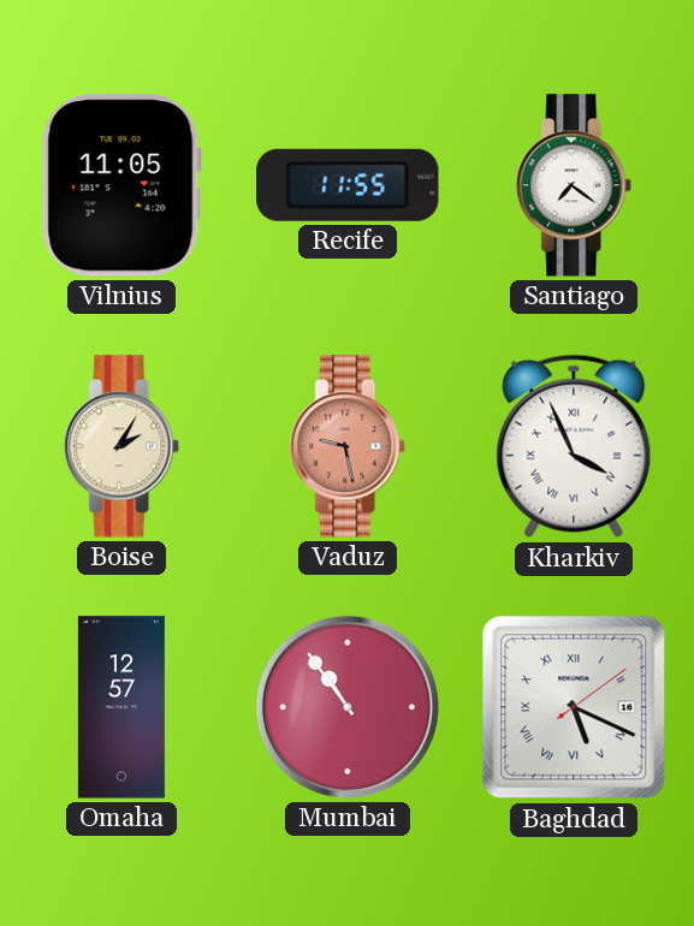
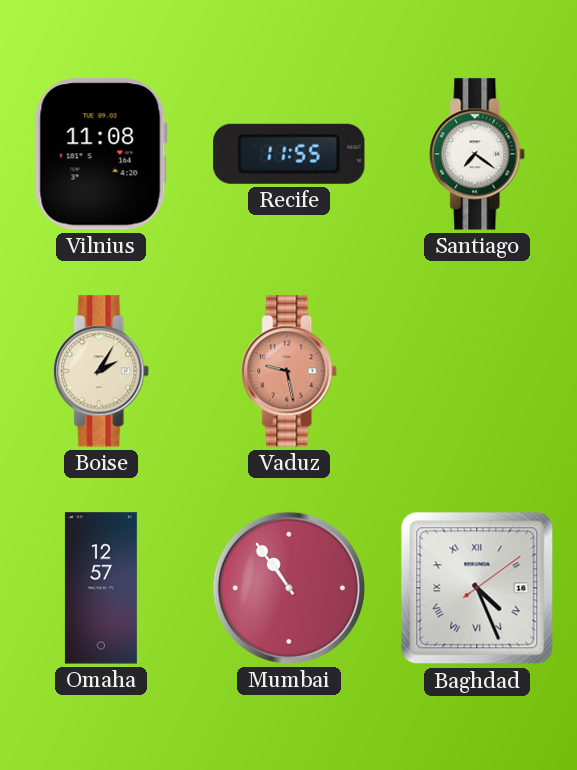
Vilnius: 11:05 -> 11:08
Kharkiv: 3:56 -> none
Baghdad: 5:19 -> 4:26
